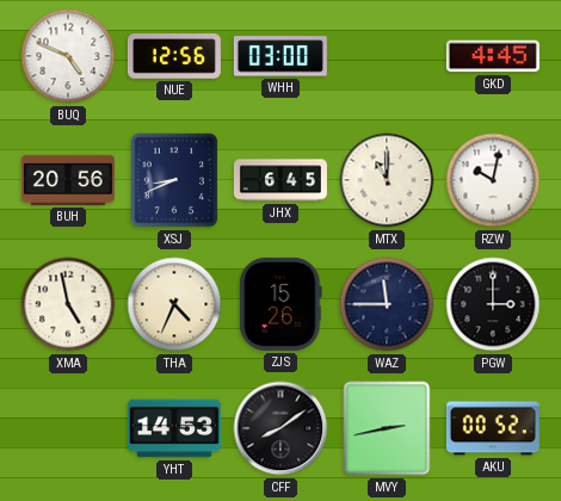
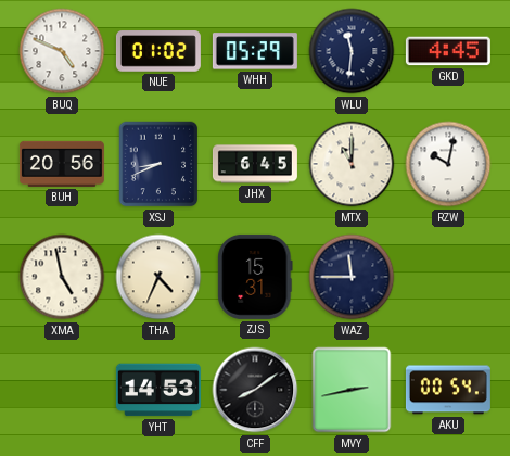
NUE: 12:56 -> 01:02
WHH: 03:00 -> 05:29
WLU: none -> 11:31
ZJS: 15:26 -> 15:31
PGW: 3:00 -> none
AKU: 00:52 -> 00:54
